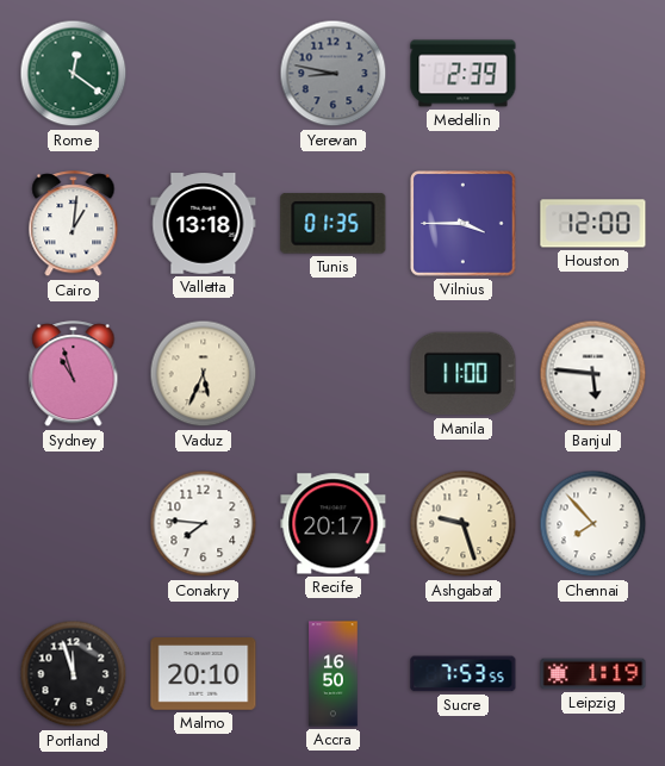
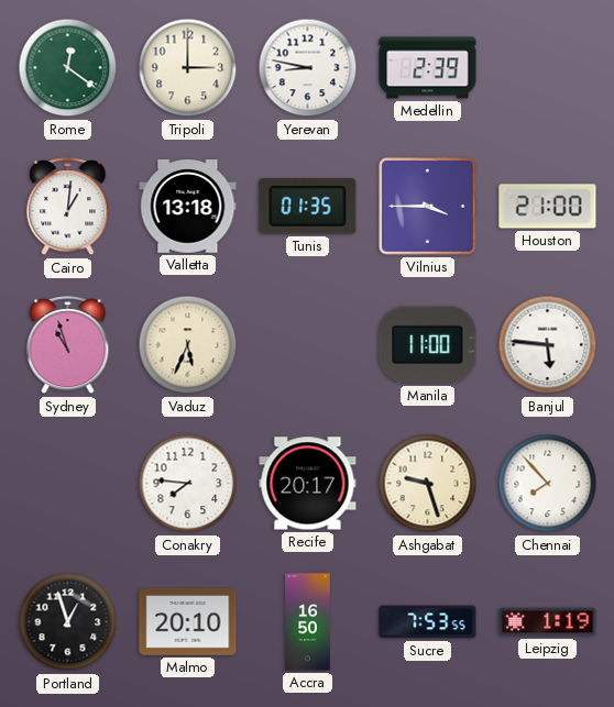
Tripoli: none -> 3:00
Yerevan dial: grey -> white
Houston: 12:00 -> 21:00
Portland: 11:57 -> 12:57
